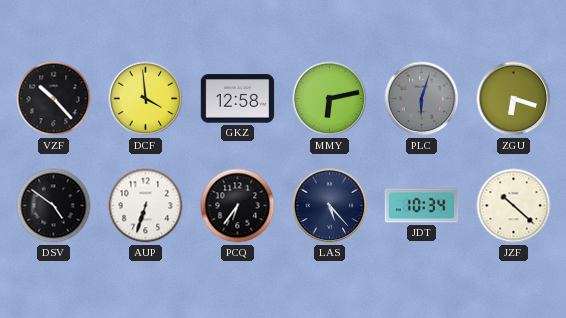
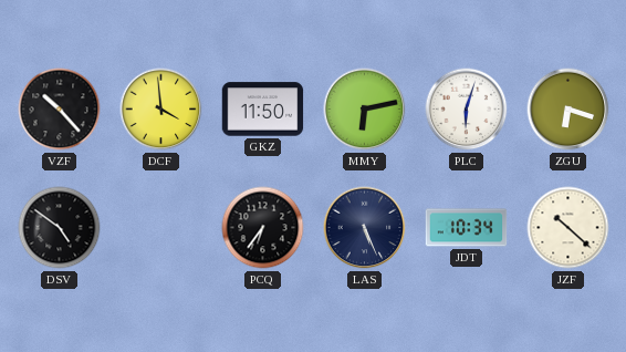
GKZ: 12:58 -> 11:50
PLC dial: grey -> white
AUP: 6:33 -> none
LAS: 5:23 -> 5:26
